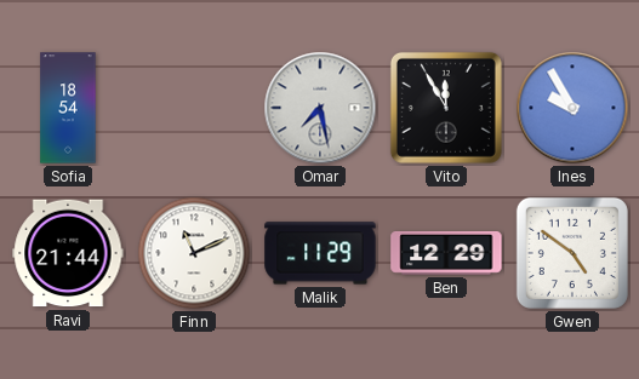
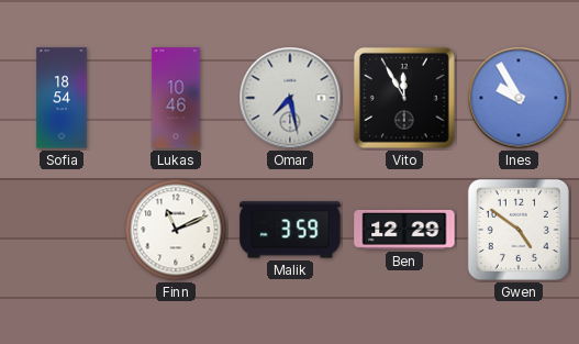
Lukas: none -> 10:46
Ravi: 21:44 -> none
Malik: 11:29 -> 3:59
